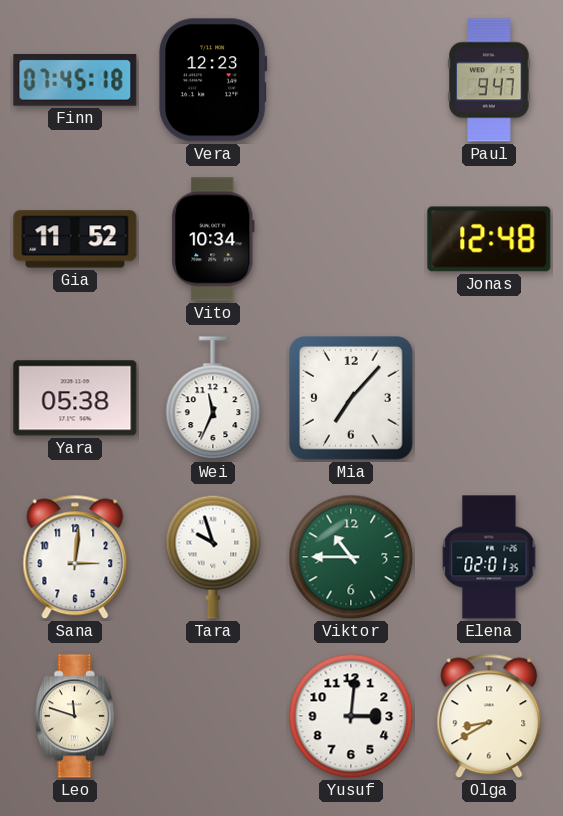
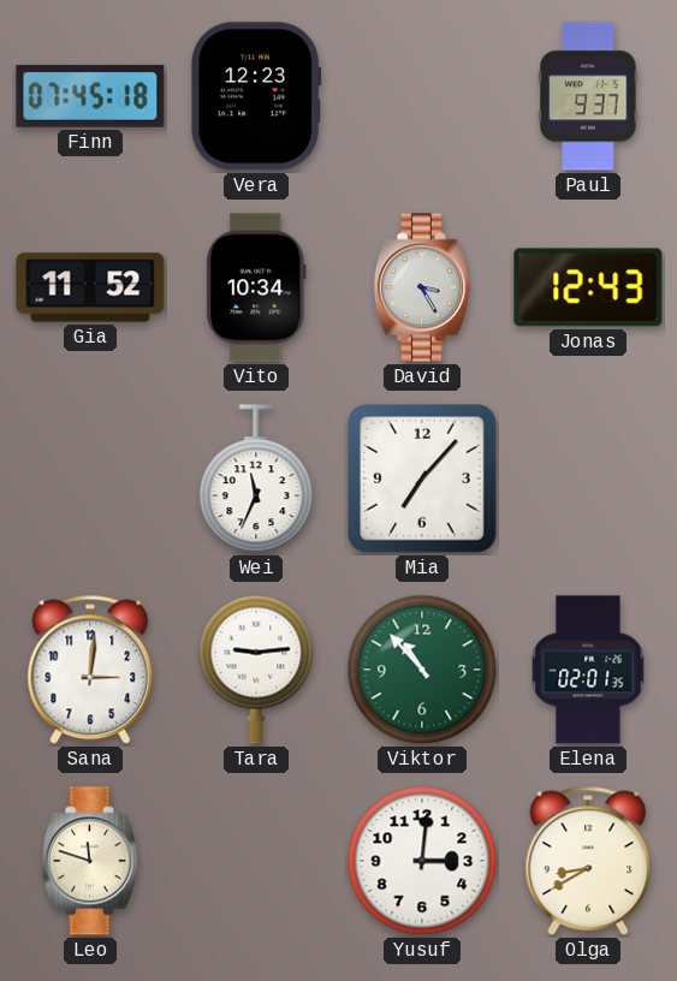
Paul: 9:47 -> 9:37
David: none -> 3:25
Jonas: 12:48 -> 12:43
Yara: 05:38 -> none
Tara: 9:57 -> 9:14
Viktor: 10:45 -> 10:53
